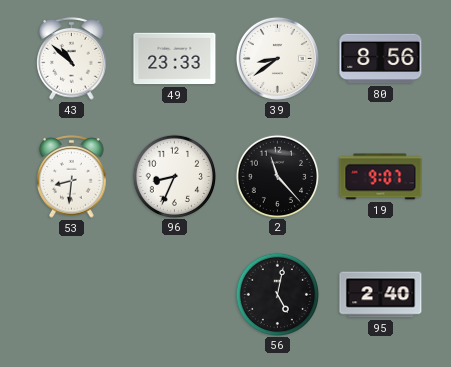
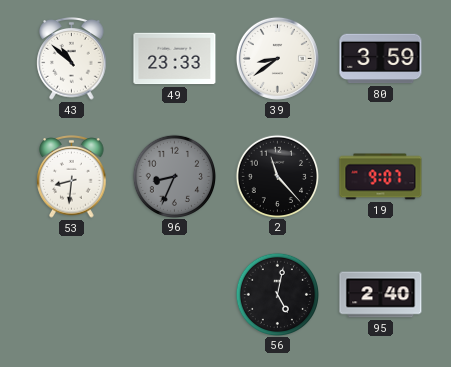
80: 8:56 -> 3:59
96 dial: white -> grey
